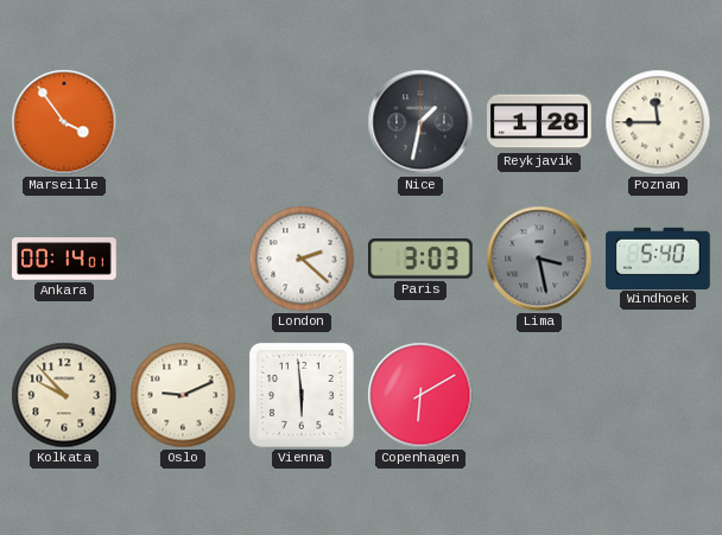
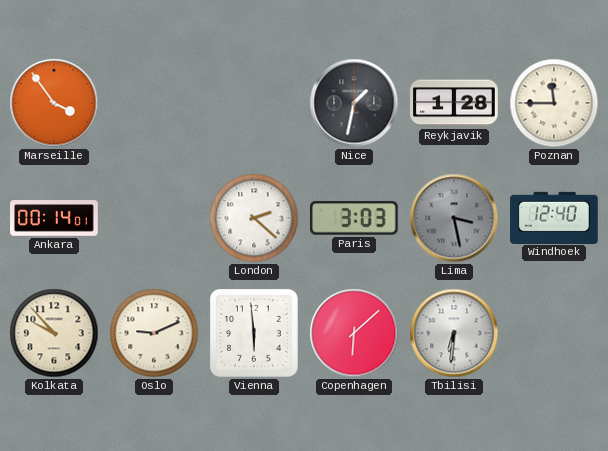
Windhoek: 5:40 -> 12:40
Copenhagen: 6:10 -> 6:08
Tbilisi: none -> 6:31
